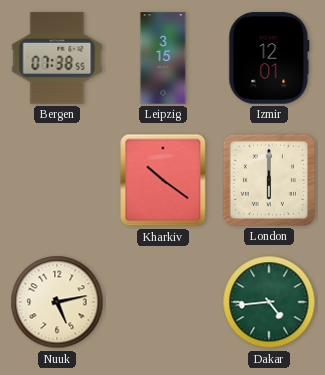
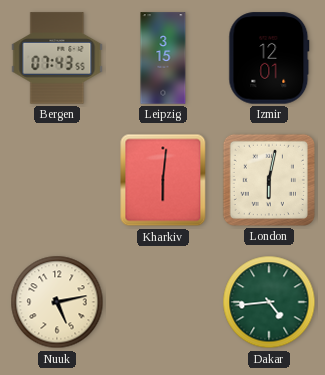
Bergen: 07:38 -> 07:43
Kharkiv: 10:21 -> 6:01
London: 6:00 -> 6:02
